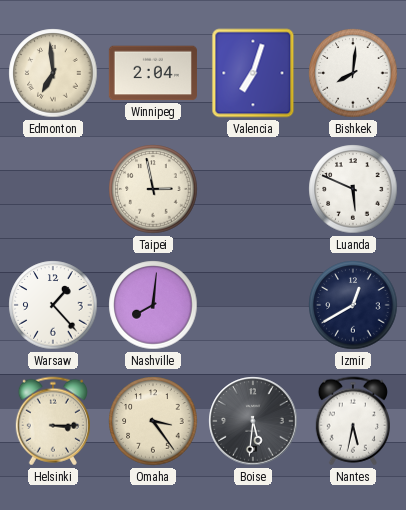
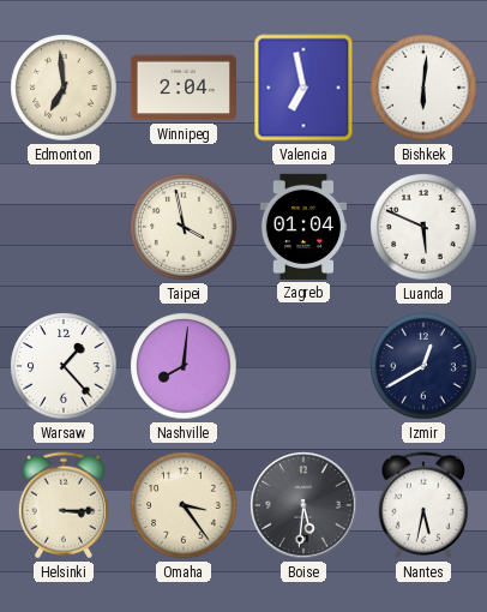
Valencia: 7:03 -> 6:58
Bishkek: 8:01 -> 6:01
Taipei: 2:58 -> 3:58
Zagreb: none -> 01:04
